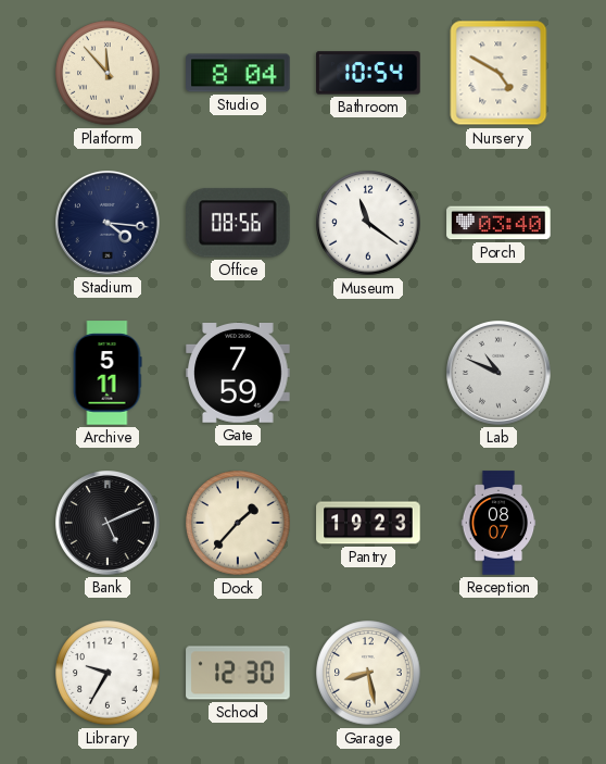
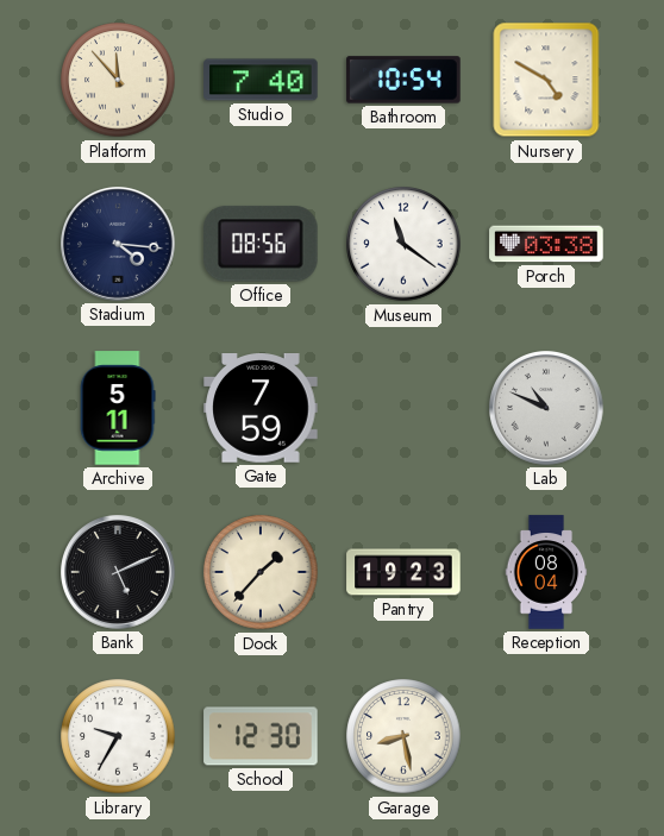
Studio: 8:04 -> 7:40
Porch: 03:40 -> 03:38
Reception: 08:07 -> 08:04
